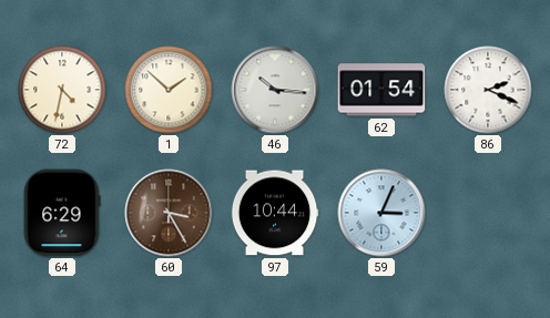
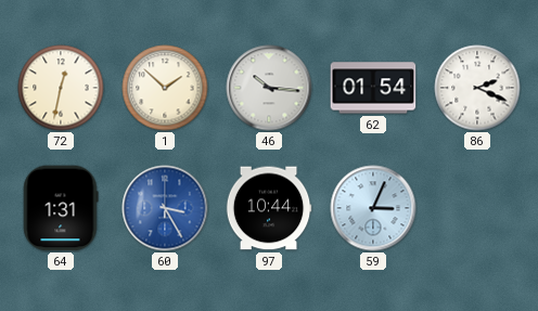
72: 4:32 -> 12:32
64: 6:29 -> 1:31
60 dial: brown -> blue
